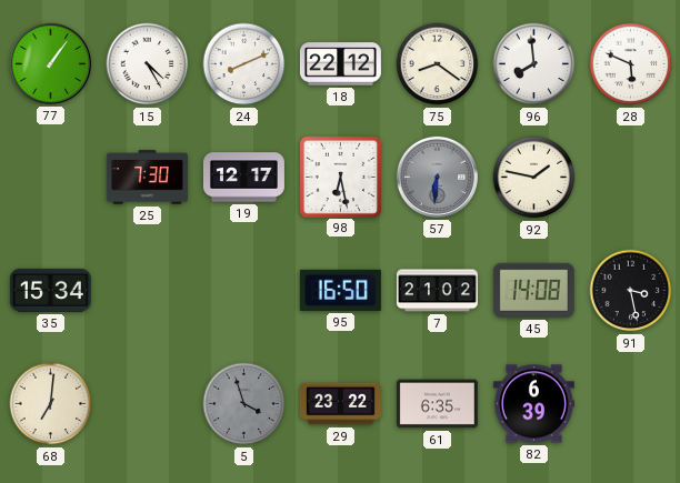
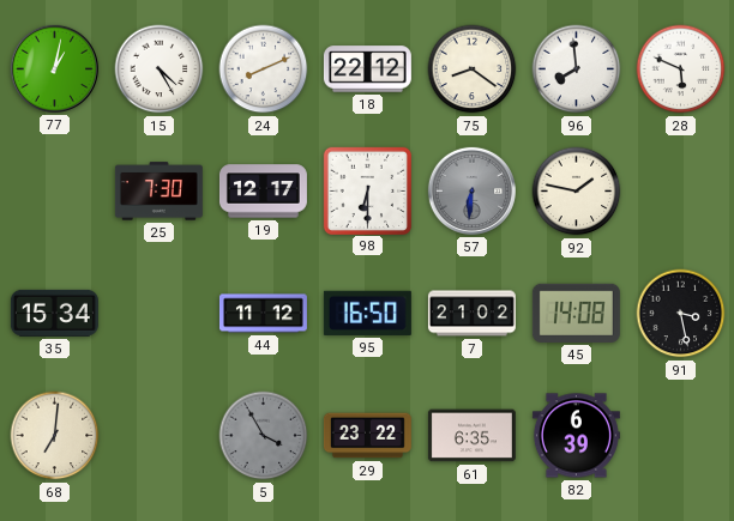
77: 1:06 -> 1:02
98: 6:28 -> 6:30
44: none -> 11:12
5: 3:57 -> 3:55
